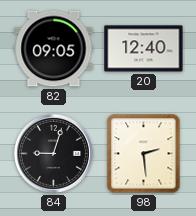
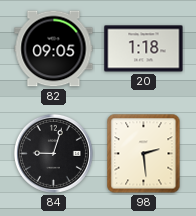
20: 12:40 -> 1:18
